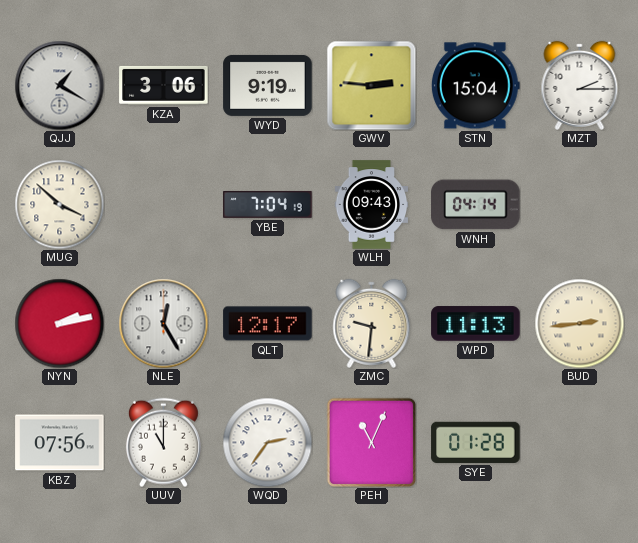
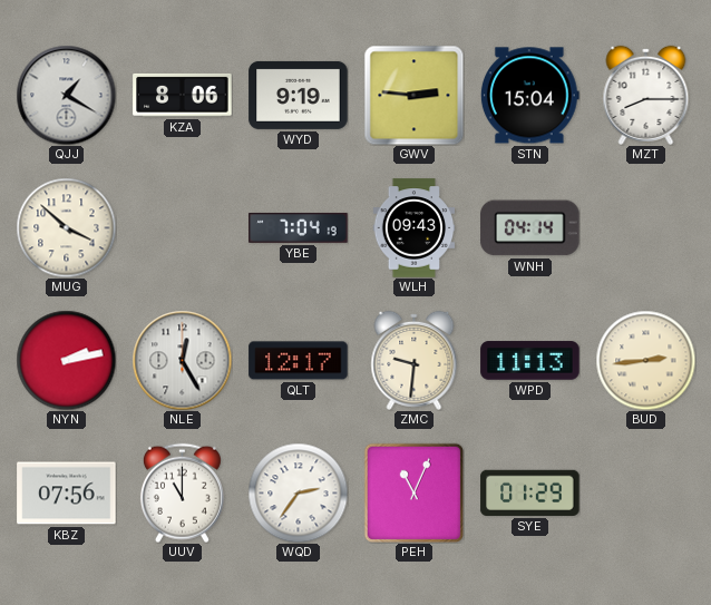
KZA: 3:06 -> 8:06
MZT: 2:15 -> 8:15
SYE: 01:28 -> 01:29
